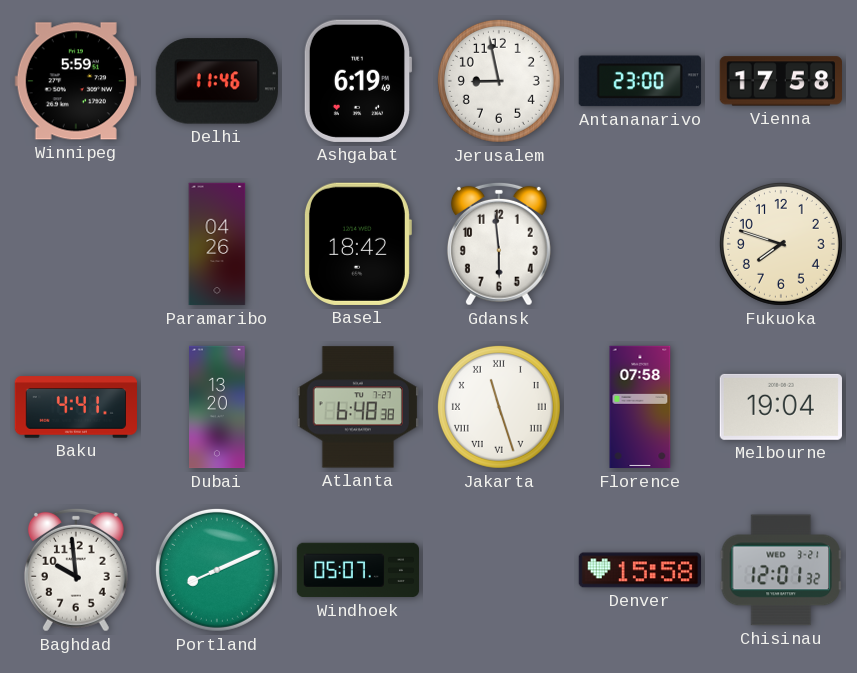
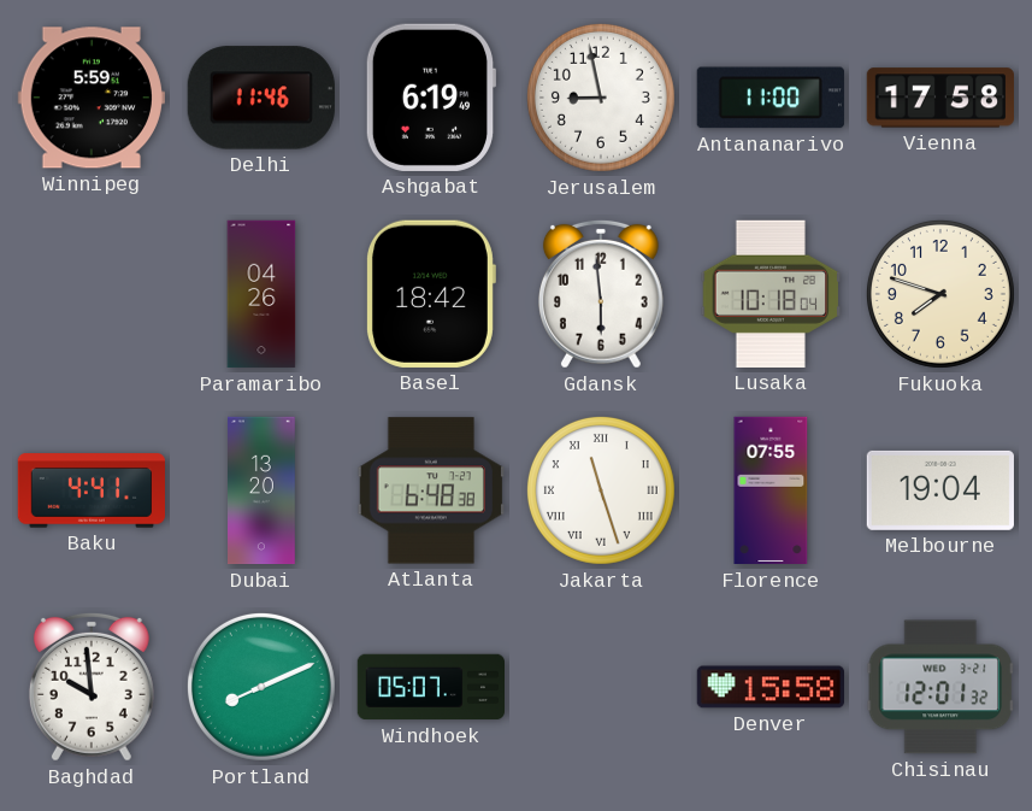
Antananarivo: 23:00 -> 11:00
Lusaka: none -> 10:18
Florence: 07:58 -> 07:55
